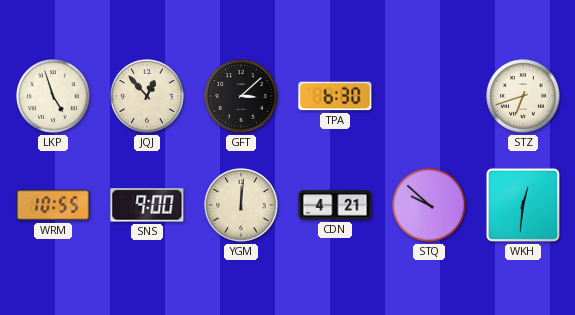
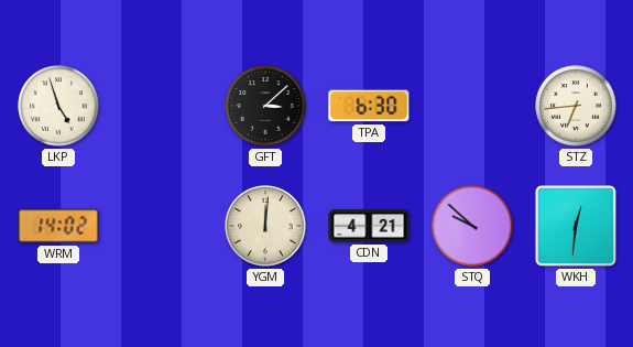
JQJ: 12:53 -> none
STZ: 6:42 -> 6:44
WRM: 10:55 -> 14:02
SNS: 9:00 -> none
